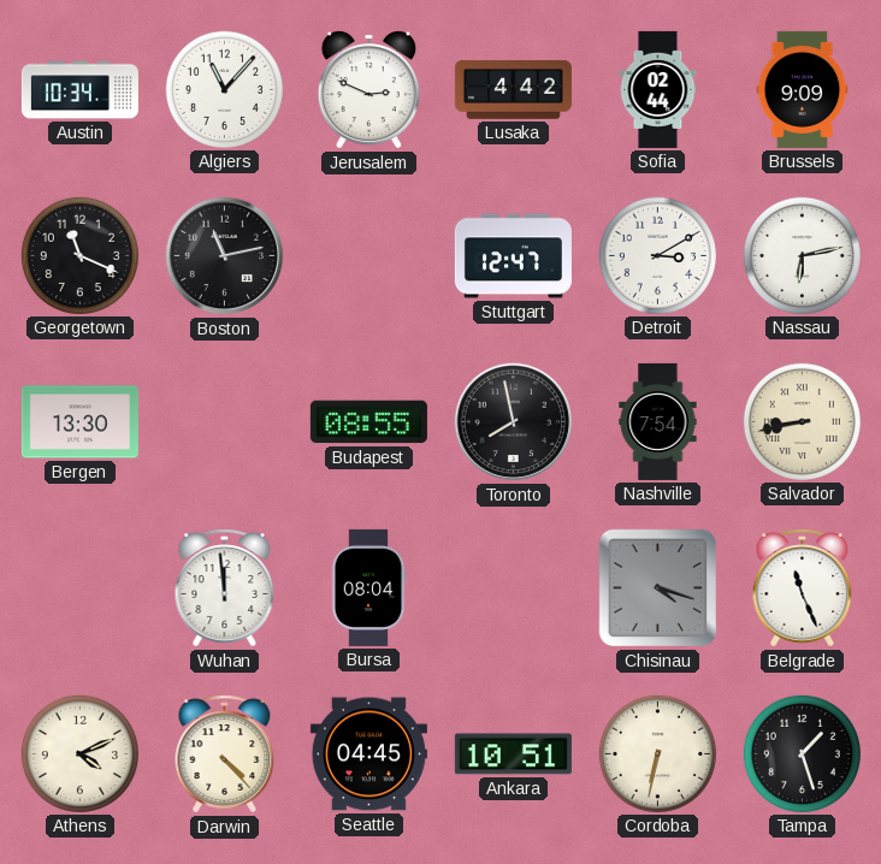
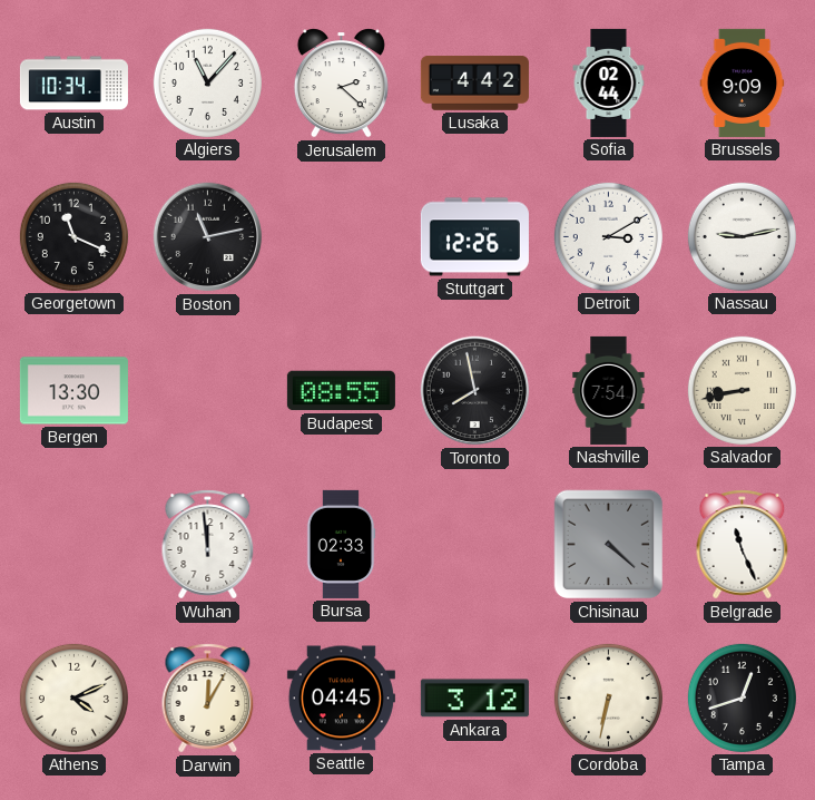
Jerusalem: 2:49 -> 2:22
Stuttgart: 12:47 -> 12:26
Nassau: 6:13 -> 9:13
Bursa: 08:04 -> 02:33
Chisinau: 4:18 -> 4:22
Darwin: 4:23 -> 12:05
Ankara: 10:51 -> 3:12
Tampa: 1:27 -> 12:42
